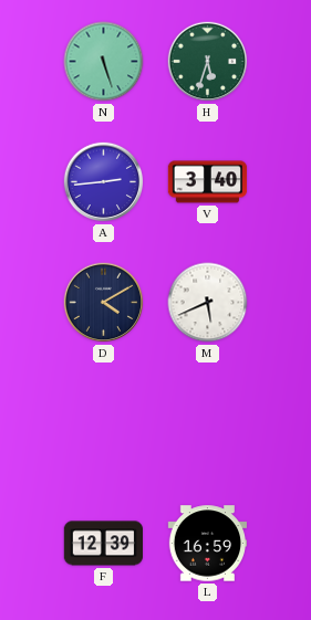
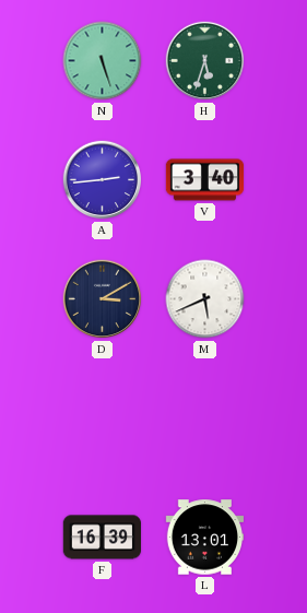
D: 4:10 -> 3:10
F: 12:39 -> 16:39
L: 16:59 -> 13:01
